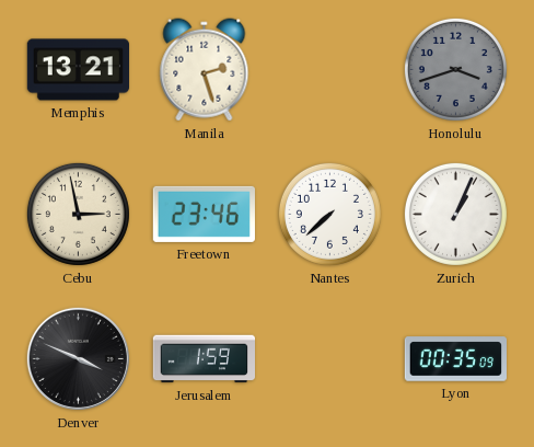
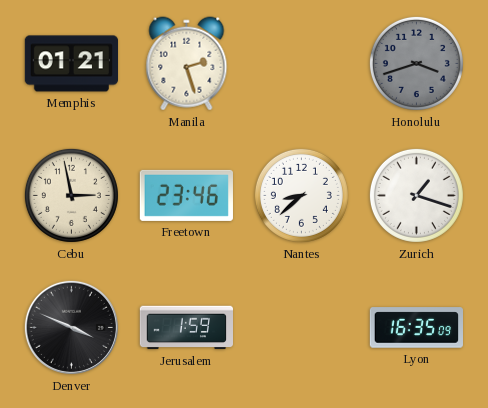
Memphis: 13:21 -> 01:21
Nantes: 7:38 -> 8:38
Zurich: 1:04 -> 1:18
Lyon: 00:35 -> 16:35
